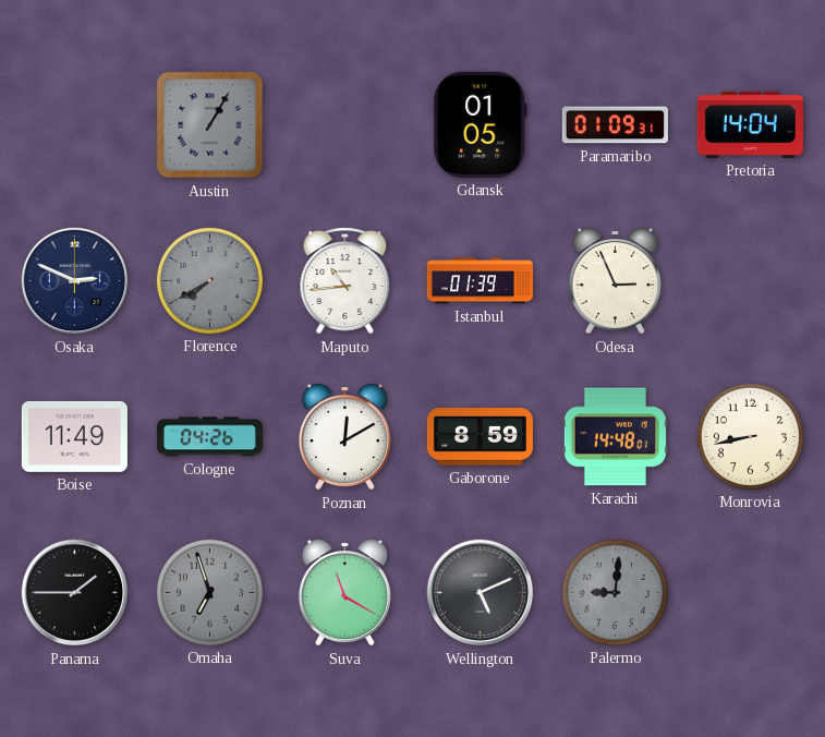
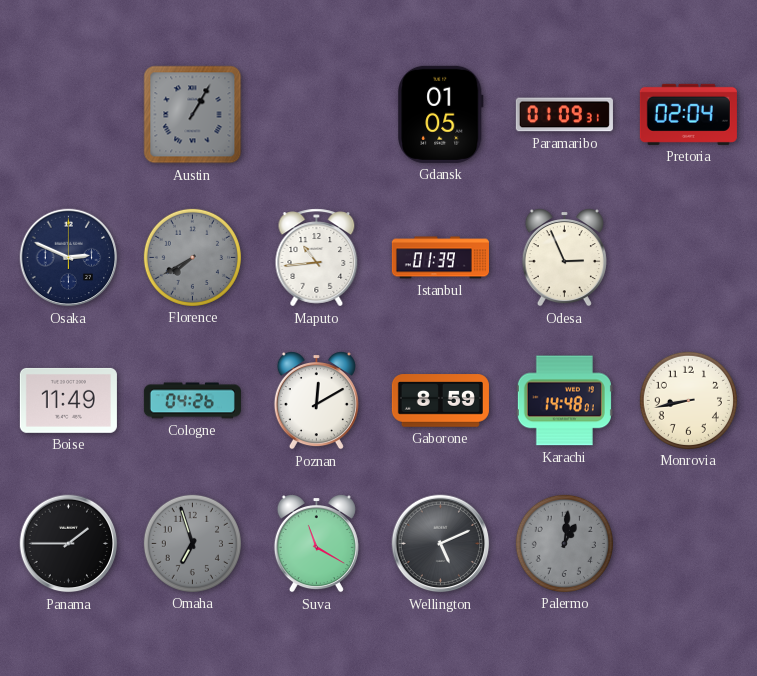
Pretoria: 14:04 -> 02:04
Palermo: 9:01 -> 1:01
